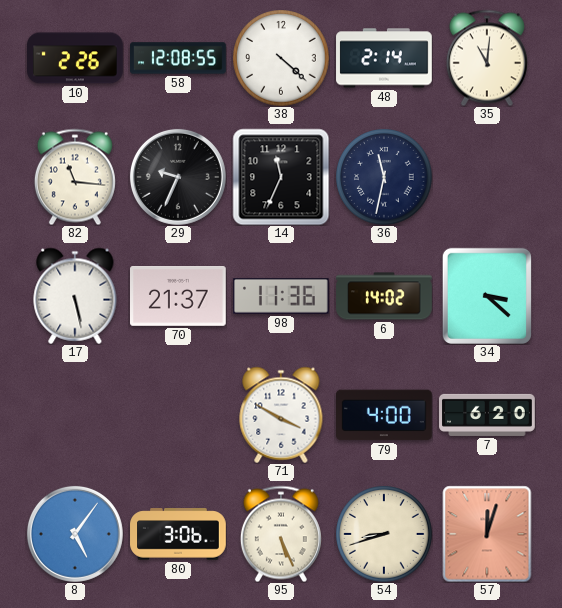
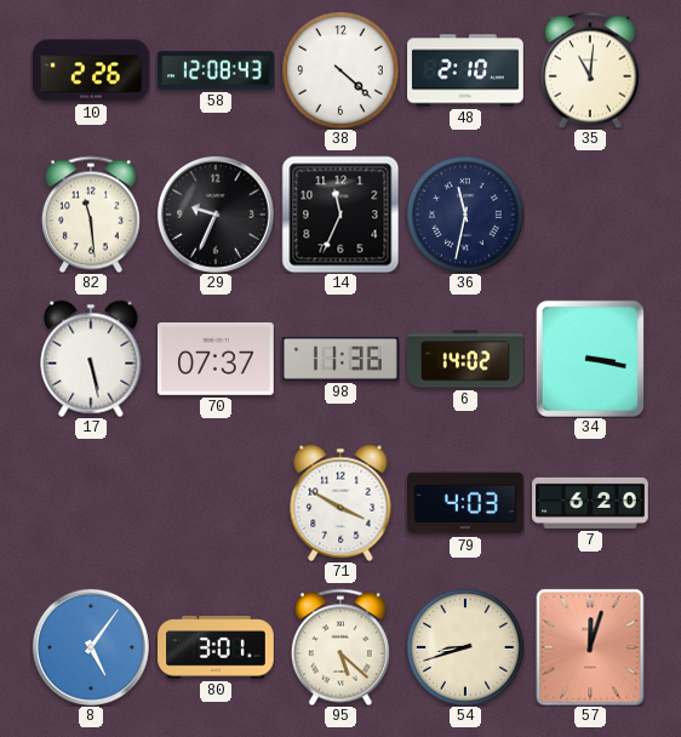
58: 12:08:55 -> 12:08:43
48: 2:14 -> 2:10
82: 11:16 -> 11:29
70: 21:37 -> 07:37
34: 3:22 -> 3:17
79: 4:00 -> 4:03
80: 3:06 -> 3:01
95: 5:26 -> 5:22
